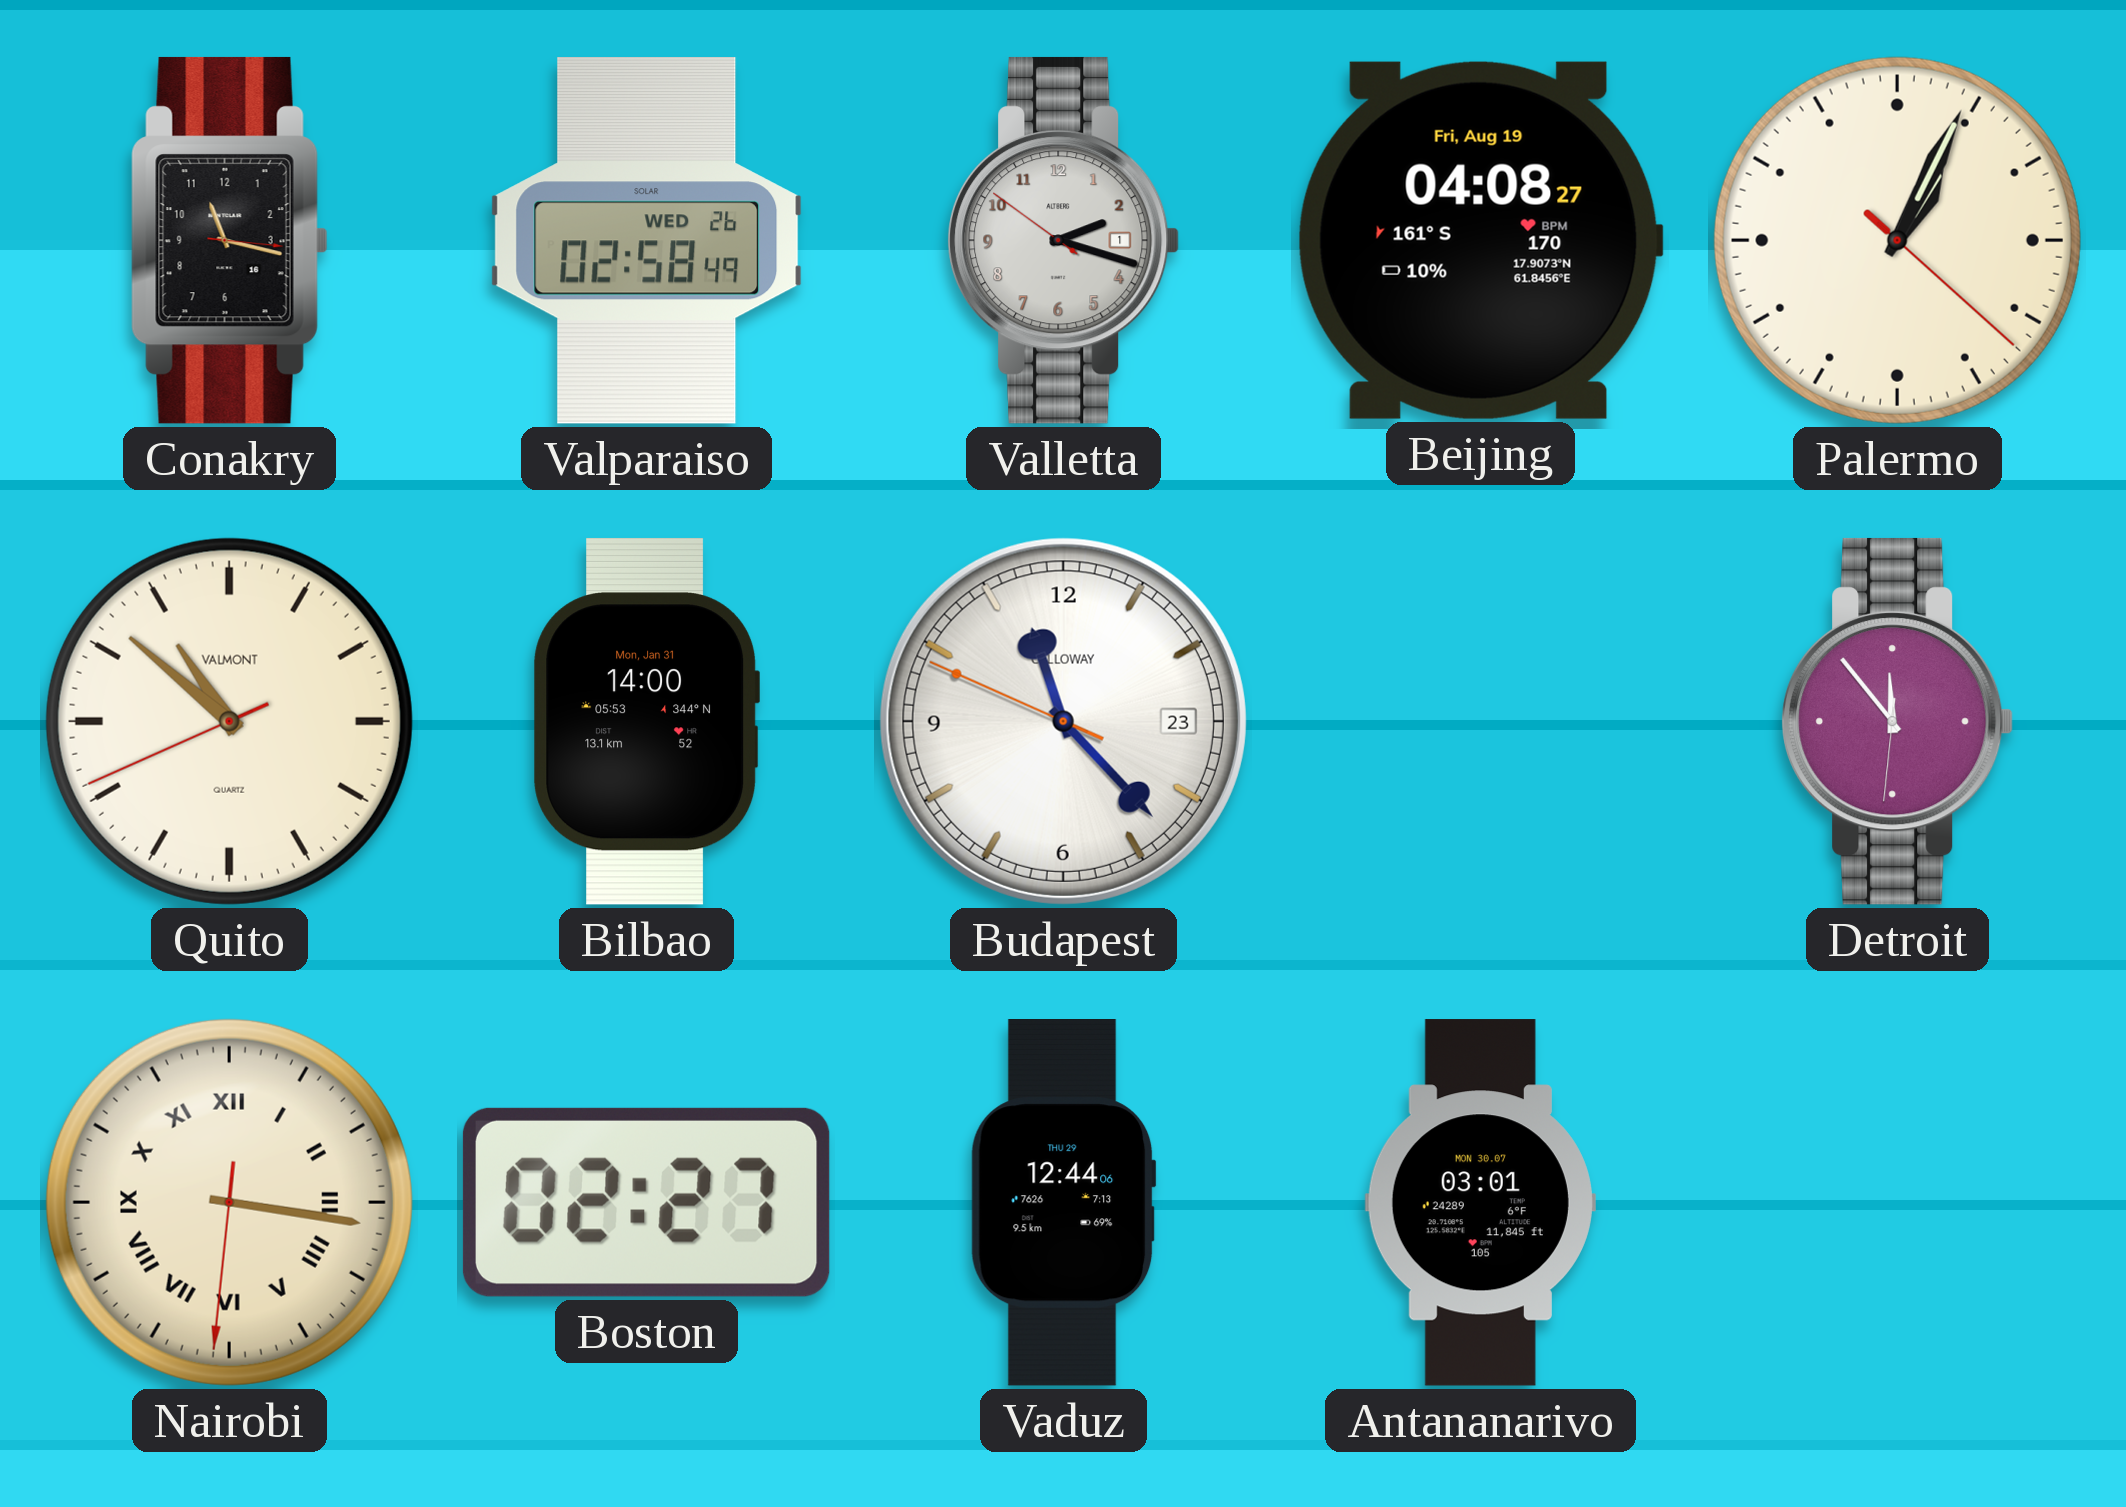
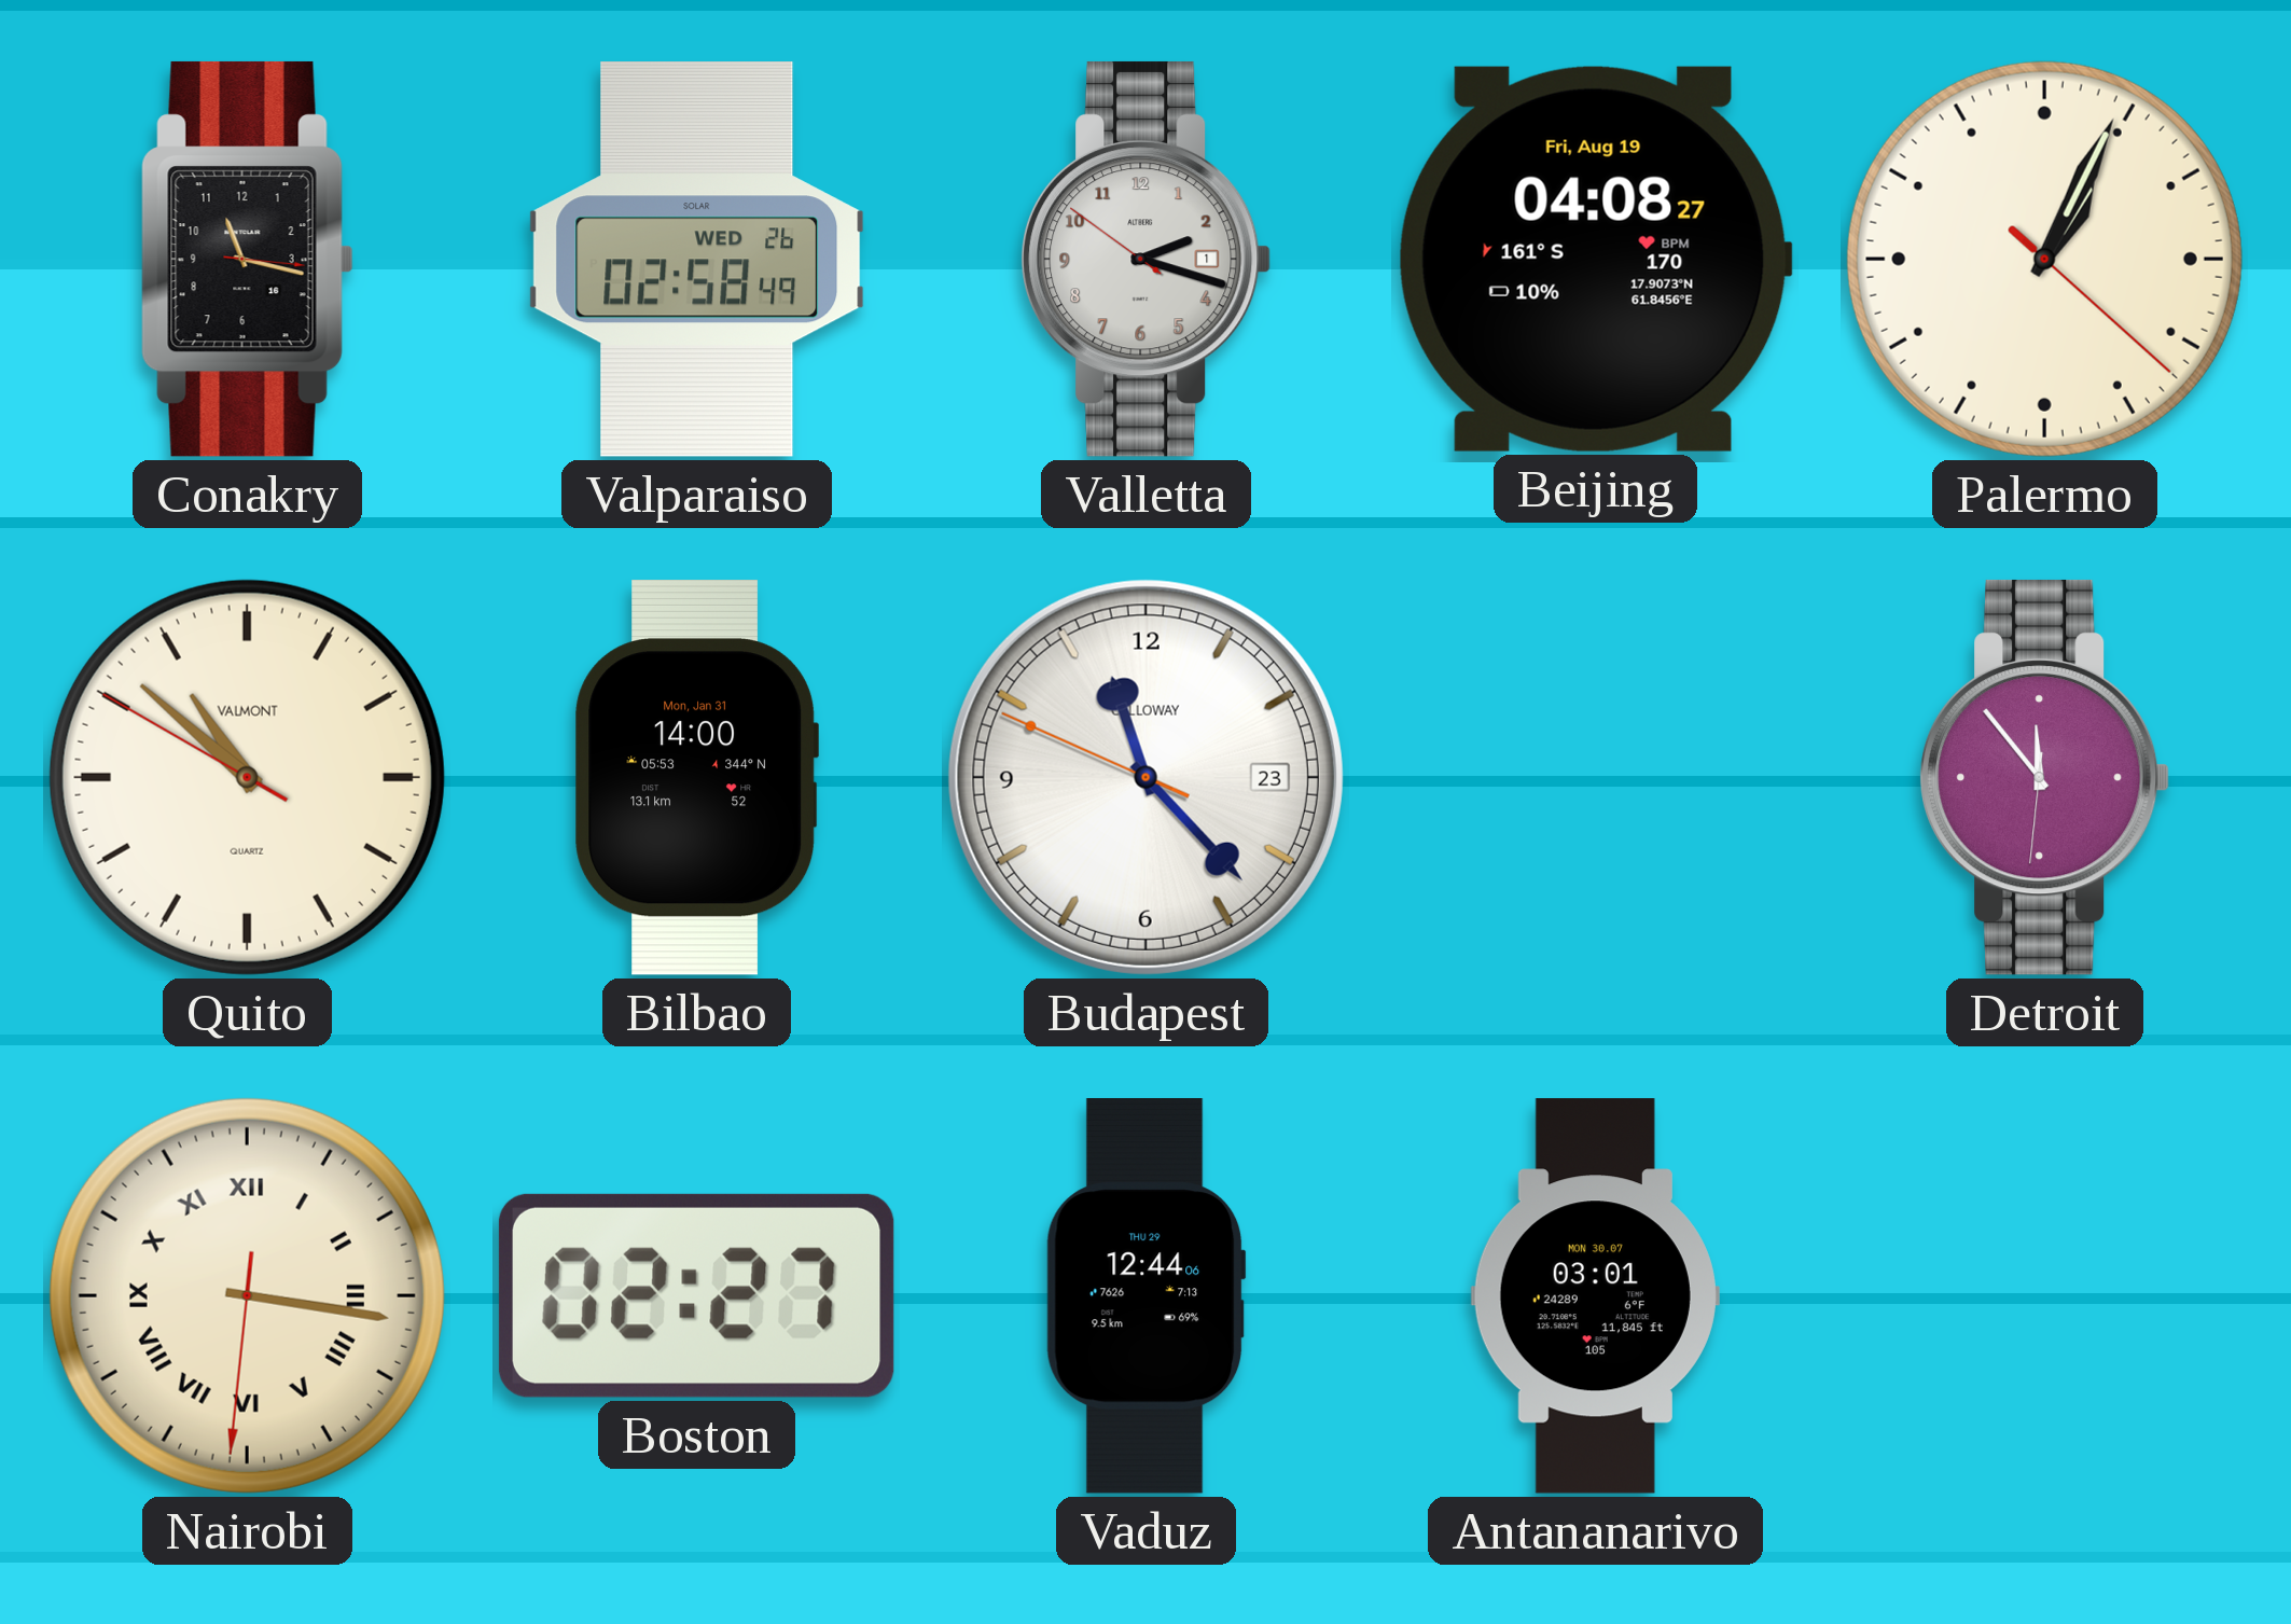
Quito: 10:51:41 -> 10:51:50
